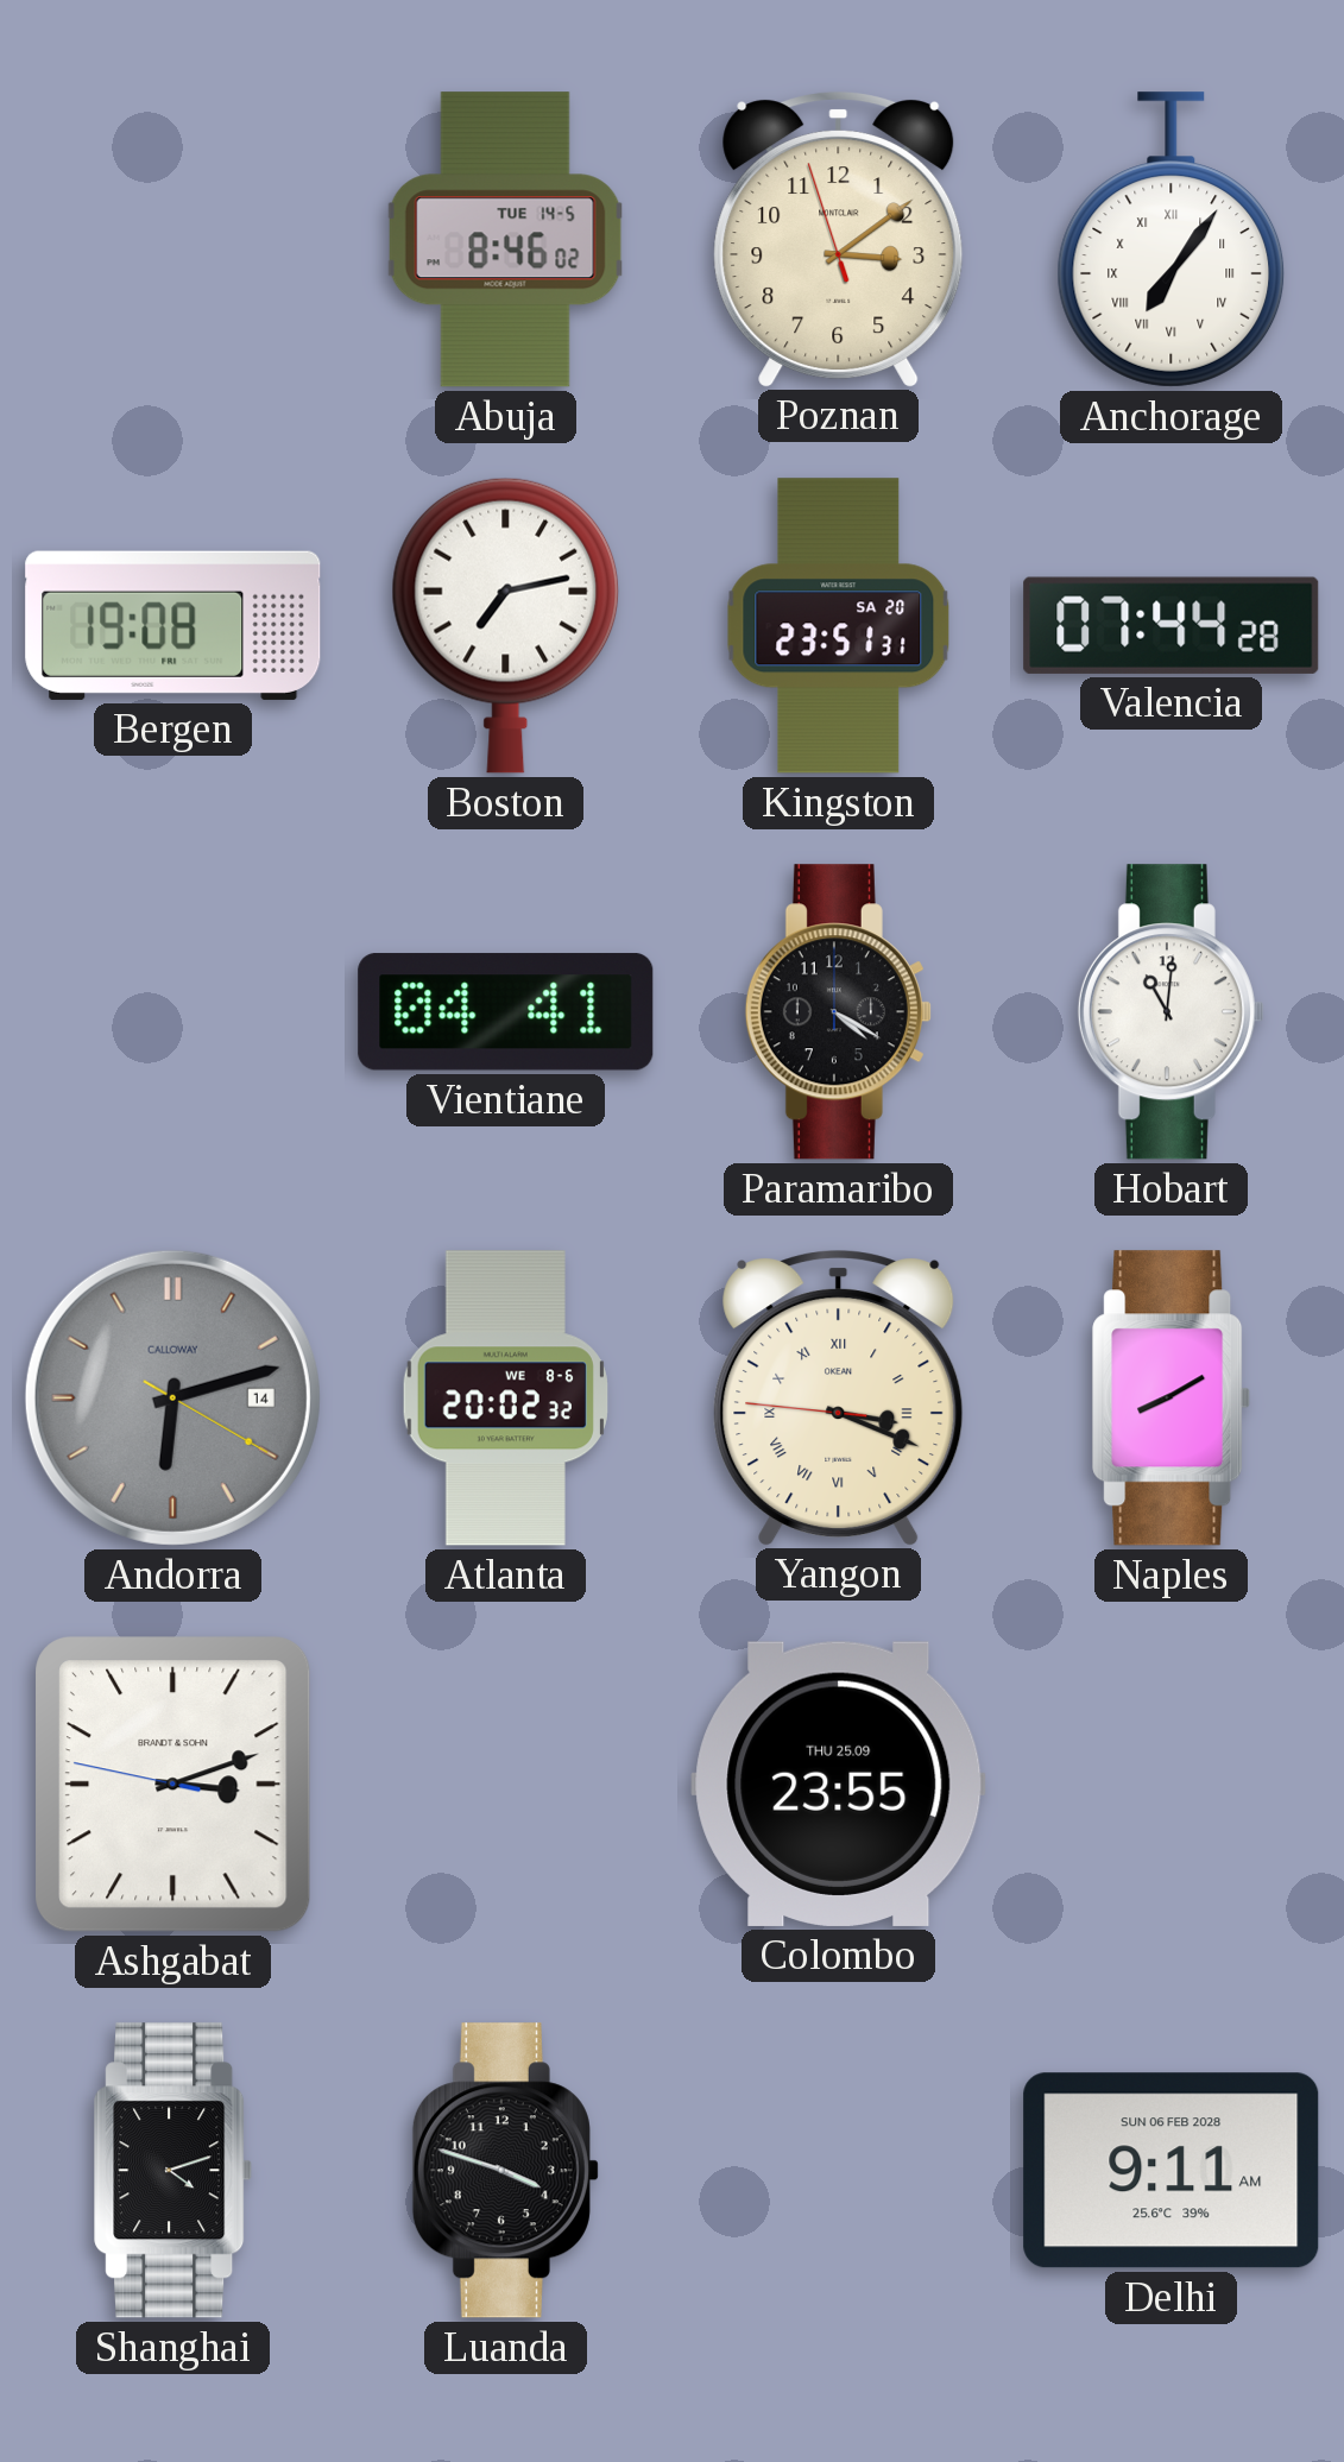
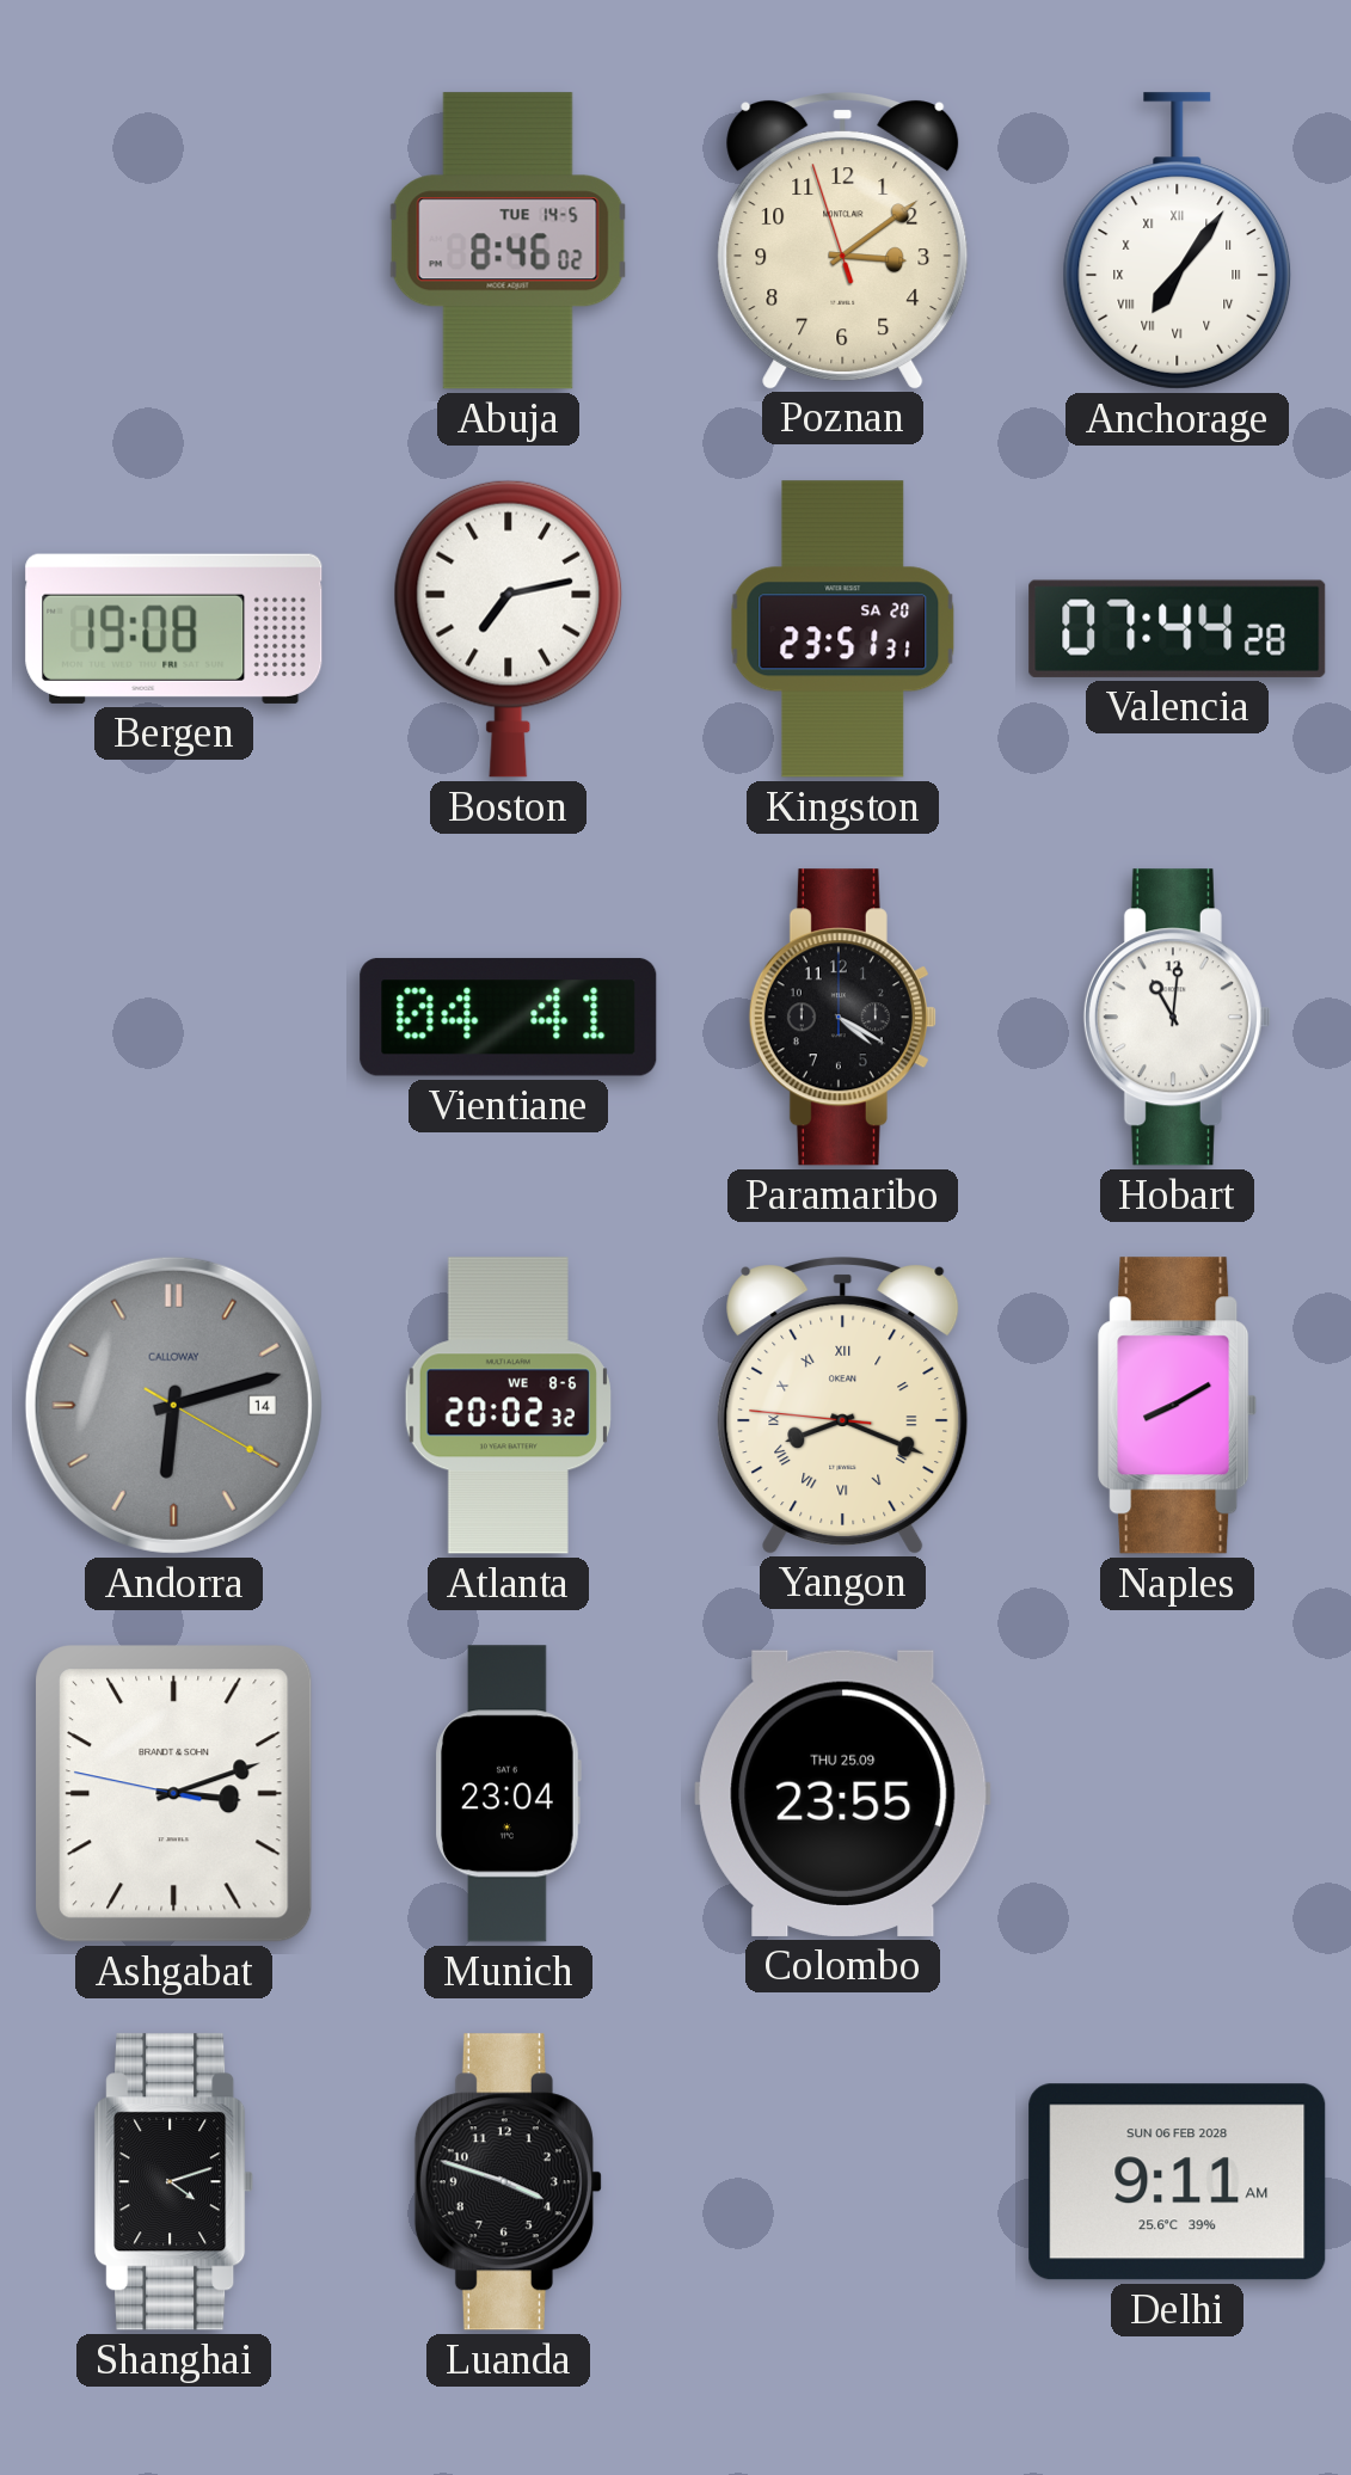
Yangon: 3:18 -> 8:18
Munich: none -> 23:04
